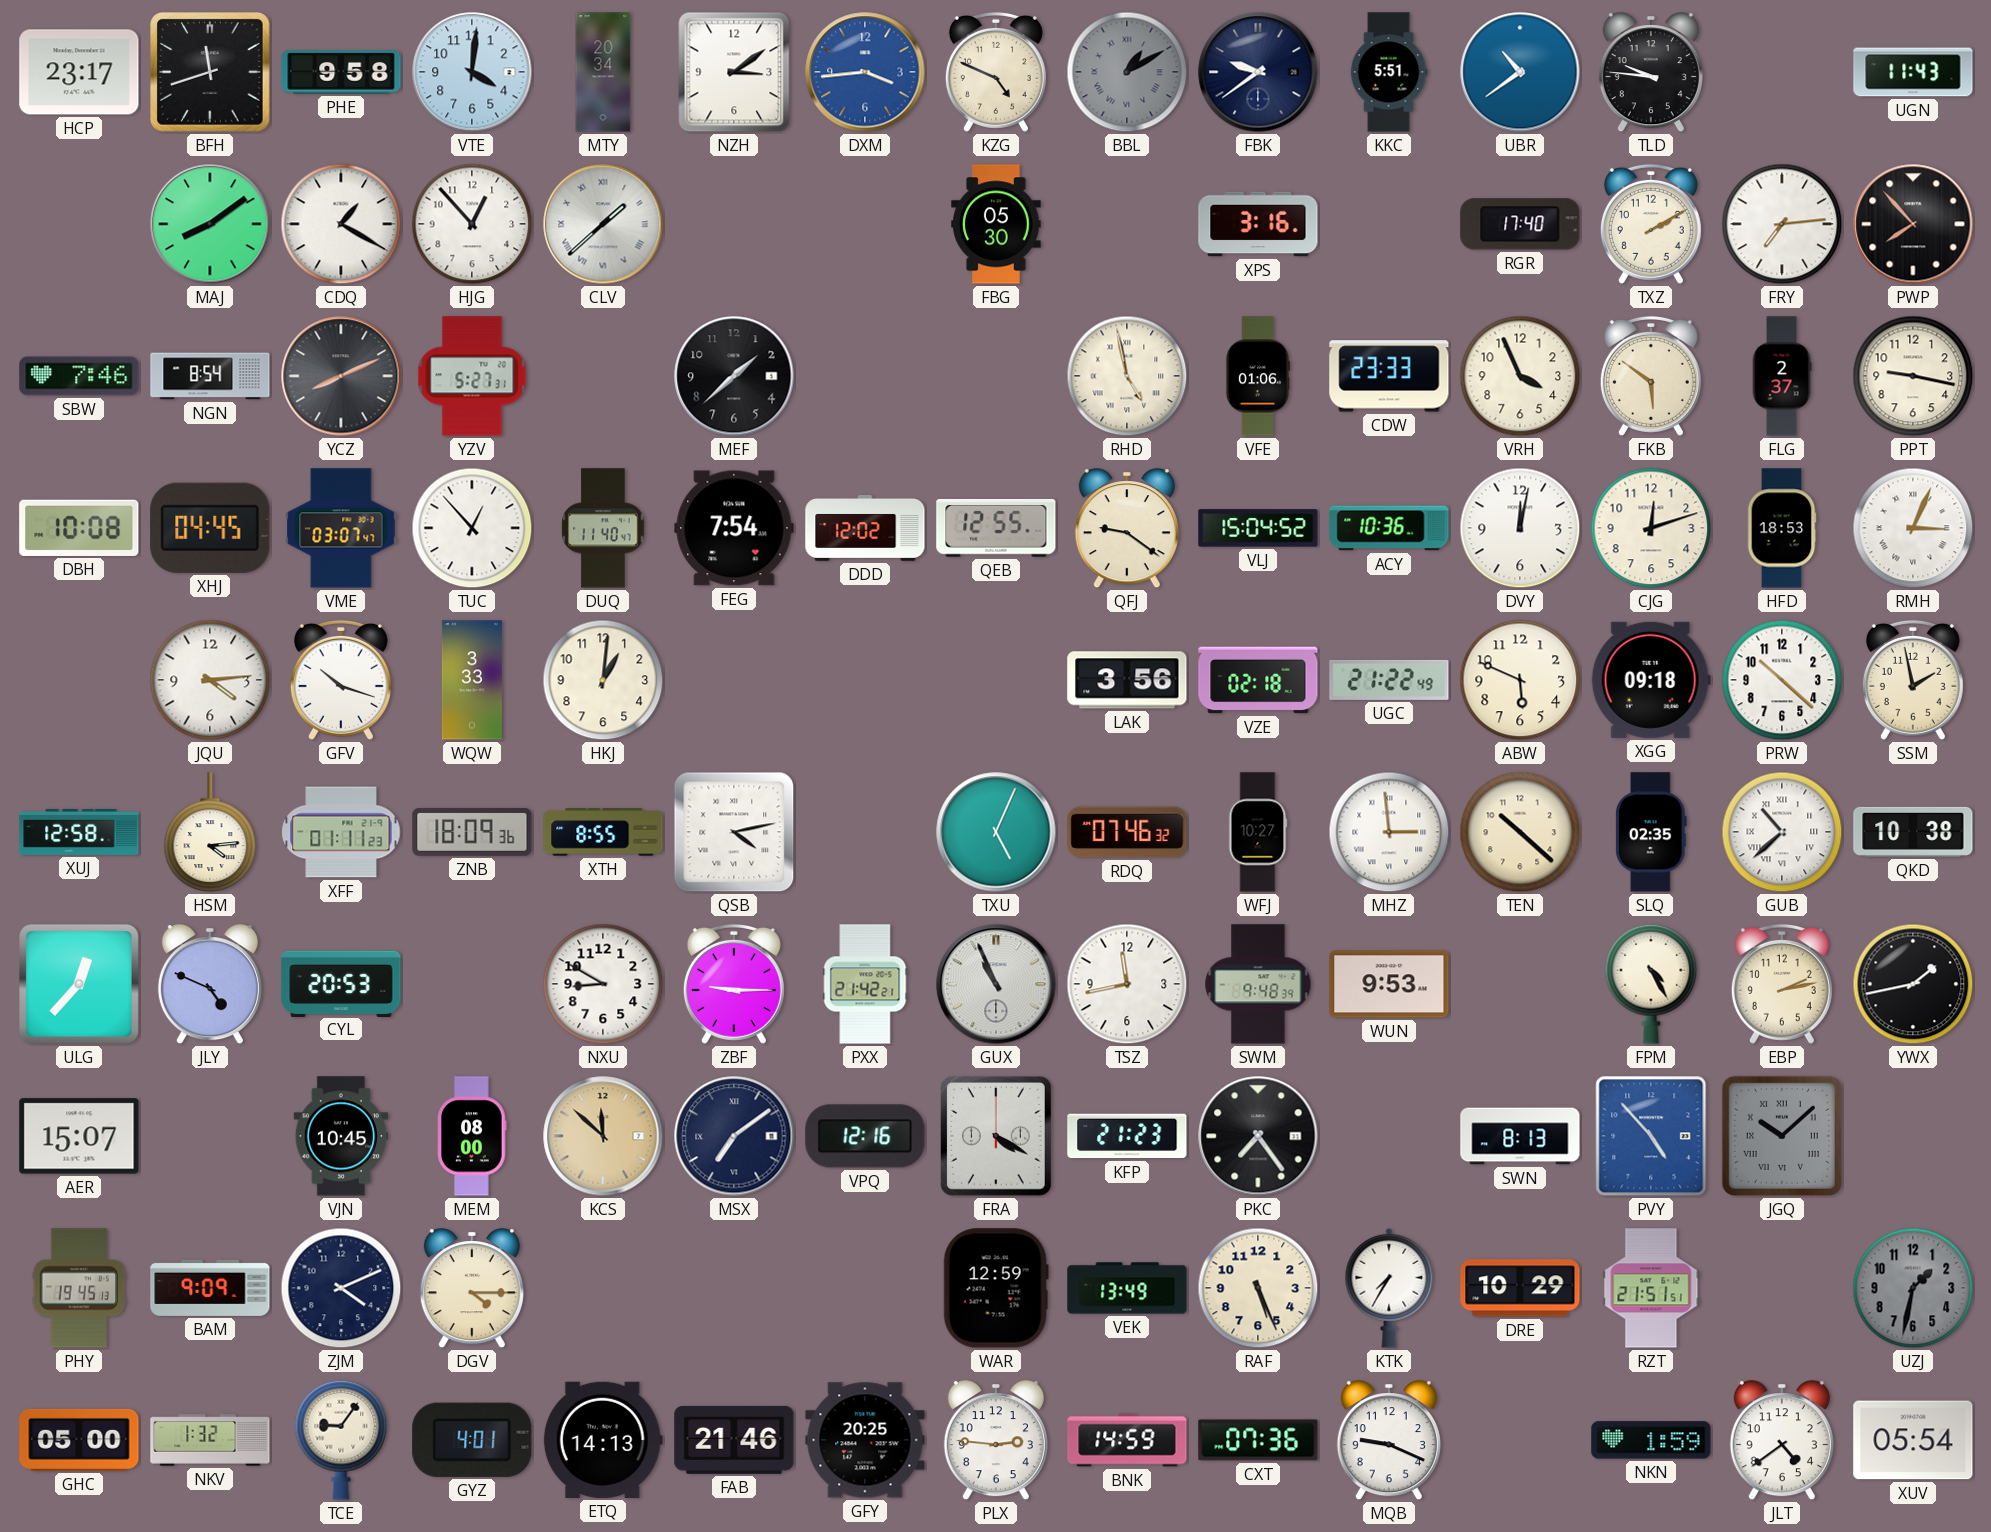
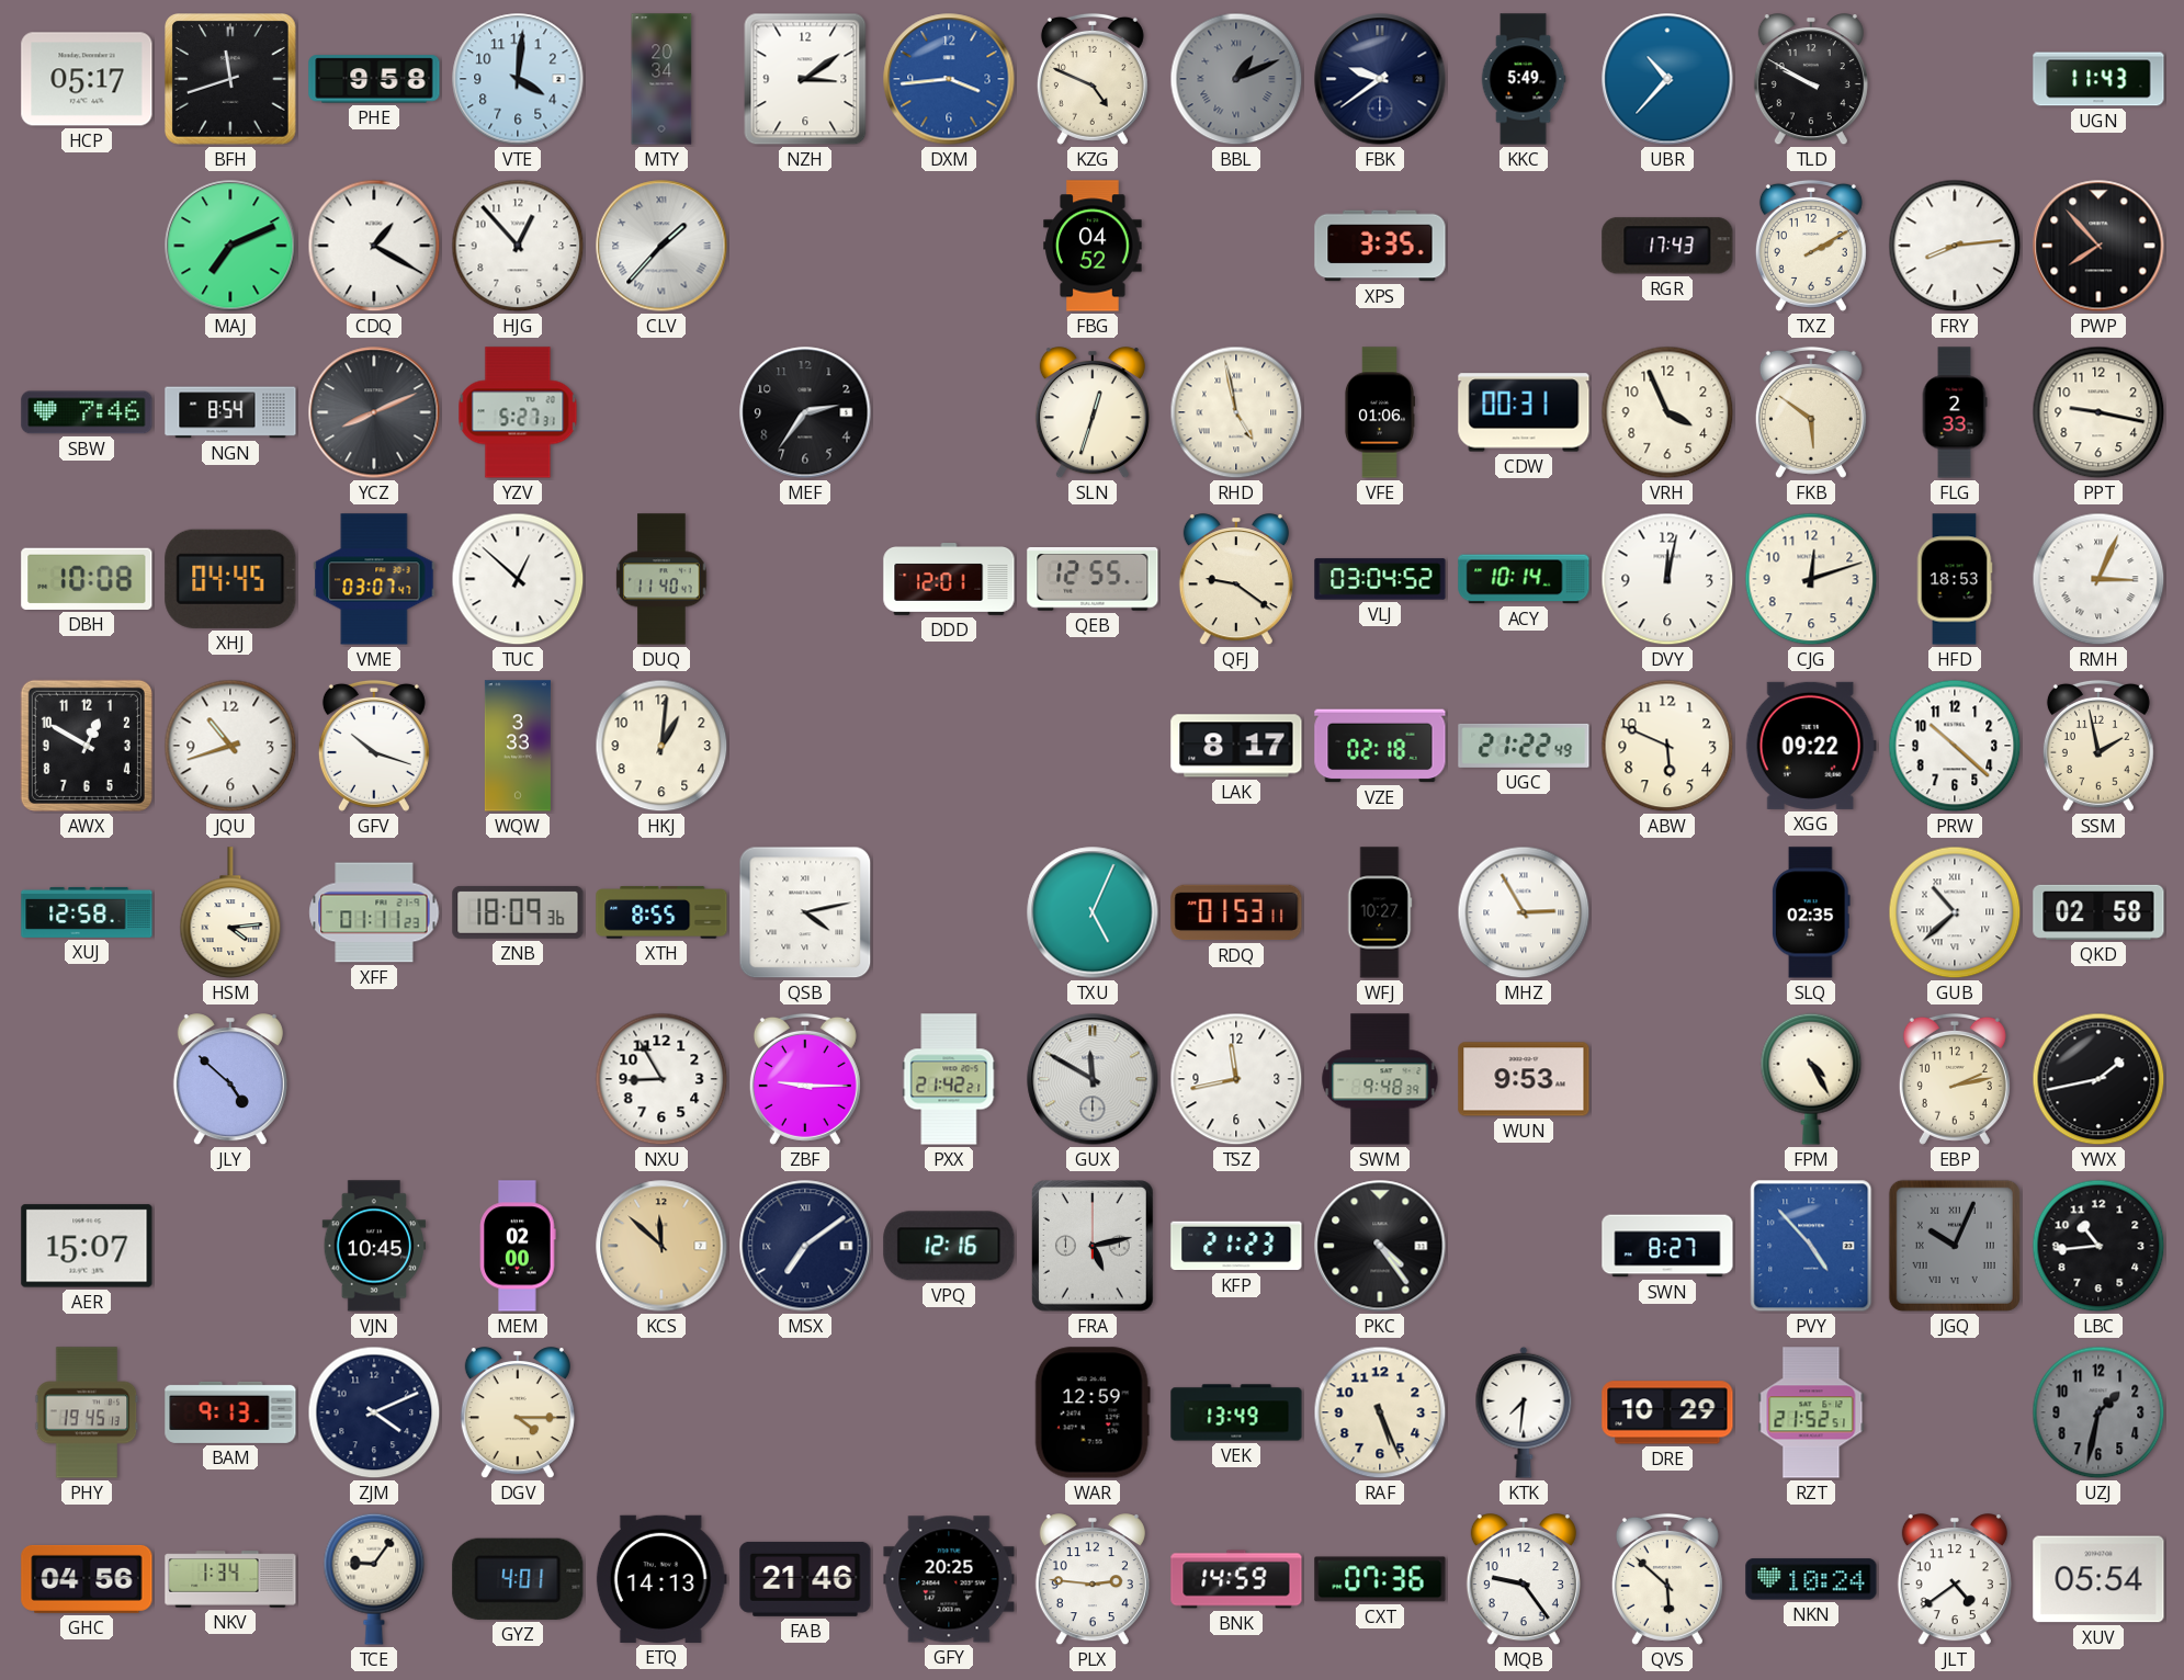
HCP: 23:17 -> 05:17
BBL: 1:10 -> 1:11
KKC: 5:51 -> 5:49
UBR: 10:39 -> 10:37
TLD: 9:46 -> 9:50
MAJ: 8:09 -> 7:11
CLV: 1:38 -> 1:37
FBG: 05:30 -> 04:52
XPS: 3:16 -> 3:35
RGR: 17:40 -> 17:43
FRY: 7:14 -> 8:14
MEF: 1:38 -> 2:36
SLN: none -> 12:33
CDW: 23:33 -> 00:31
FLG: 2:37 -> 2:33
TUC: 12:53 -> 12:52
FEG: 7:54 -> none
DDD: 12:02 -> 12:01
VLJ: 15:04 -> 03:04
ACY: 10:36 -> 10:14
AWX: none -> 12:50
JQU: 4:14 -> 10:42
LAK: 3:56 -> 8:17
XGG: 09:18 -> 09:22
RDQ: 07:46 -> 01:53
MHZ: 2:59 -> 2:55
TEN: 10:22 -> none
QKD: 10:38 -> 02:58
ULG: 12:37 -> none
JLY: 4:49 -> 4:52
CYL: 20:53 -> none
NXU: 8:50 -> 8:55
GUX: 10:56 -> 11:50
MEM: 08:00 -> 02:00
FRA: 4:20 -> 5:13
PKC: 7:24 -> 4:24
SWN: 8:13 -> 8:27
JGQ: 10:08 -> 10:04
LBC: none -> 10:44
BAM: 9:09 -> 9:13
KTK: 7:35 -> 7:31
RZT: 21:51 -> 21:52
GHC: 05:00 -> 04:56
NKV: 1:32 -> 1:34
MQB: 9:19 -> 9:24
QVS: none -> 5:52
NKN: 1:59 -> 10:24
